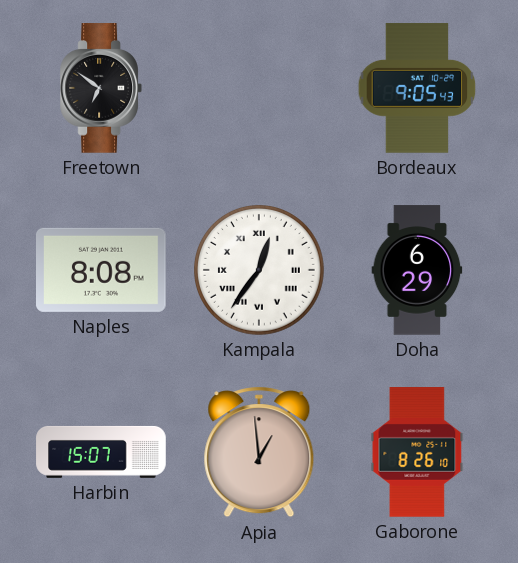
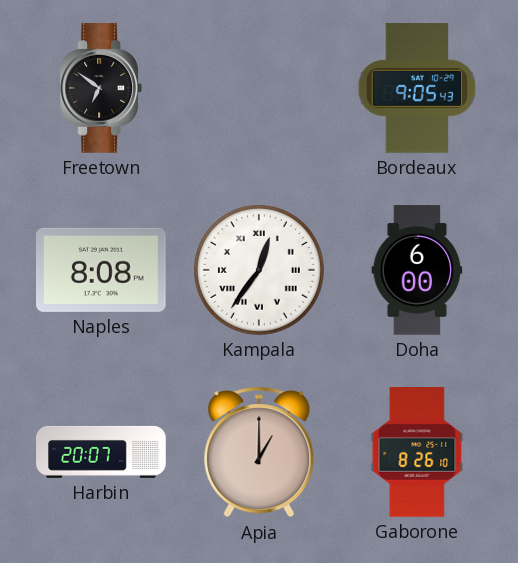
Doha: 6:29 -> 6:00
Harbin: 15:07 -> 20:07
Apia: 12:59 -> 1:00
